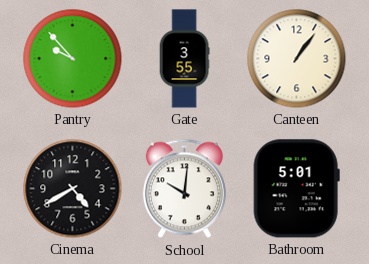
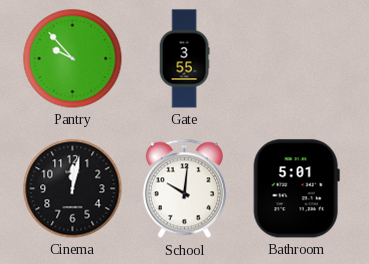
Canteen: 1:06 -> none
Cinema: 4:40 -> 12:02
